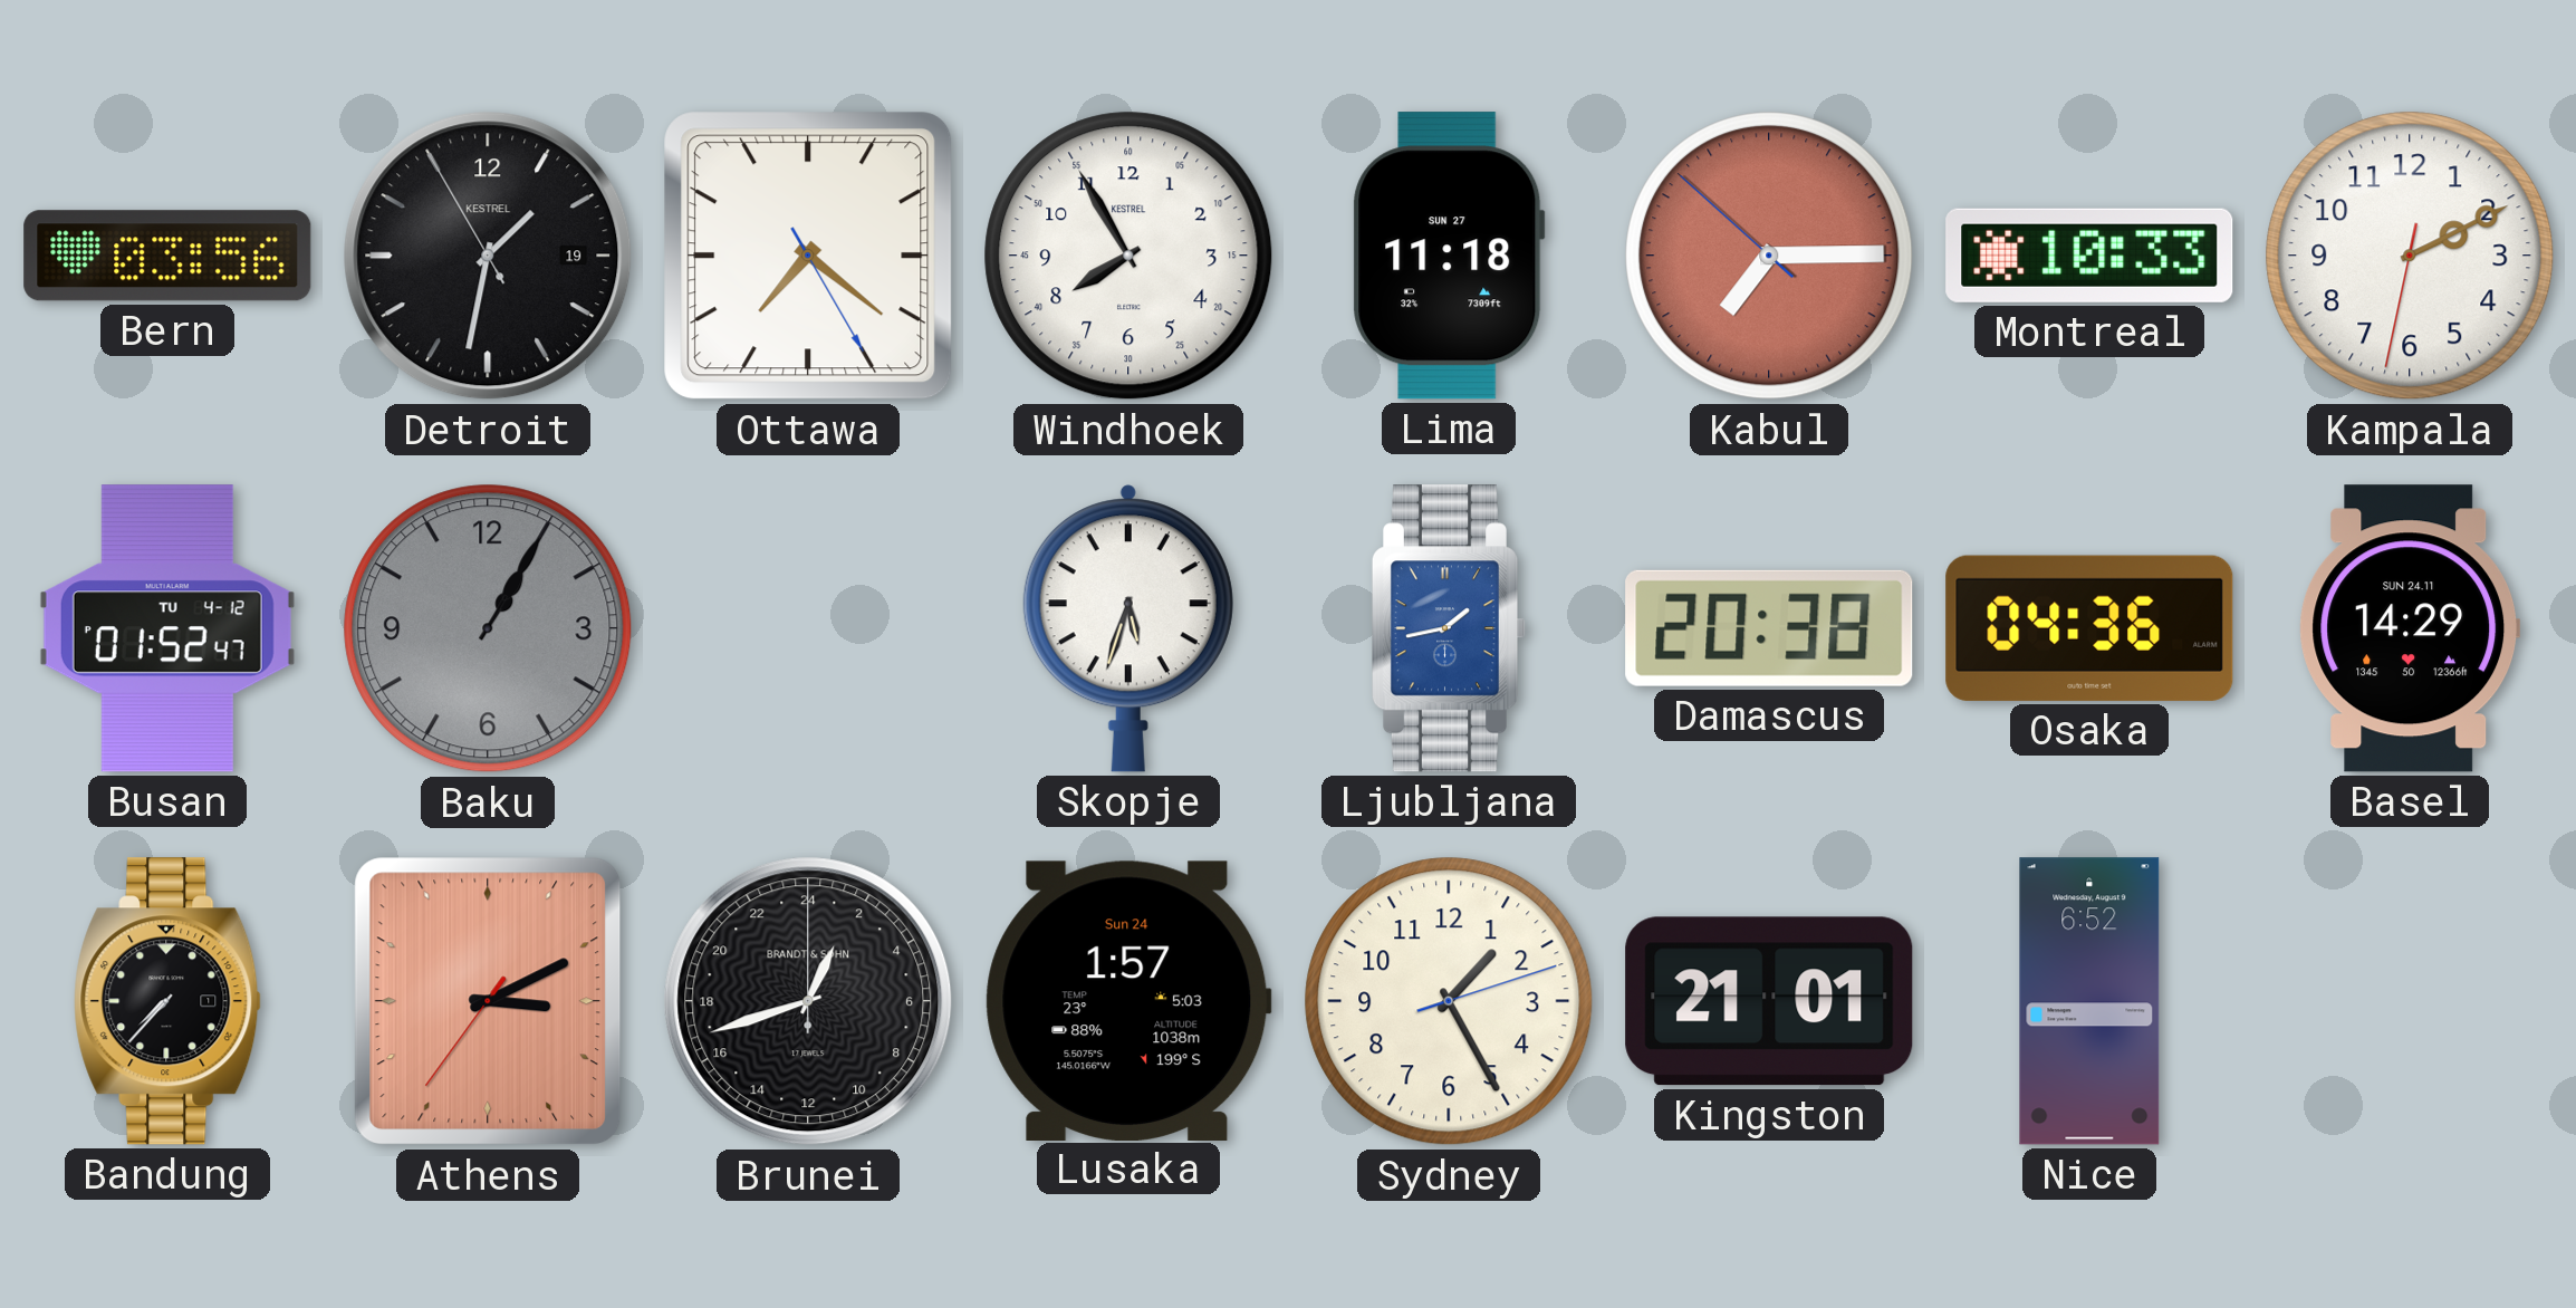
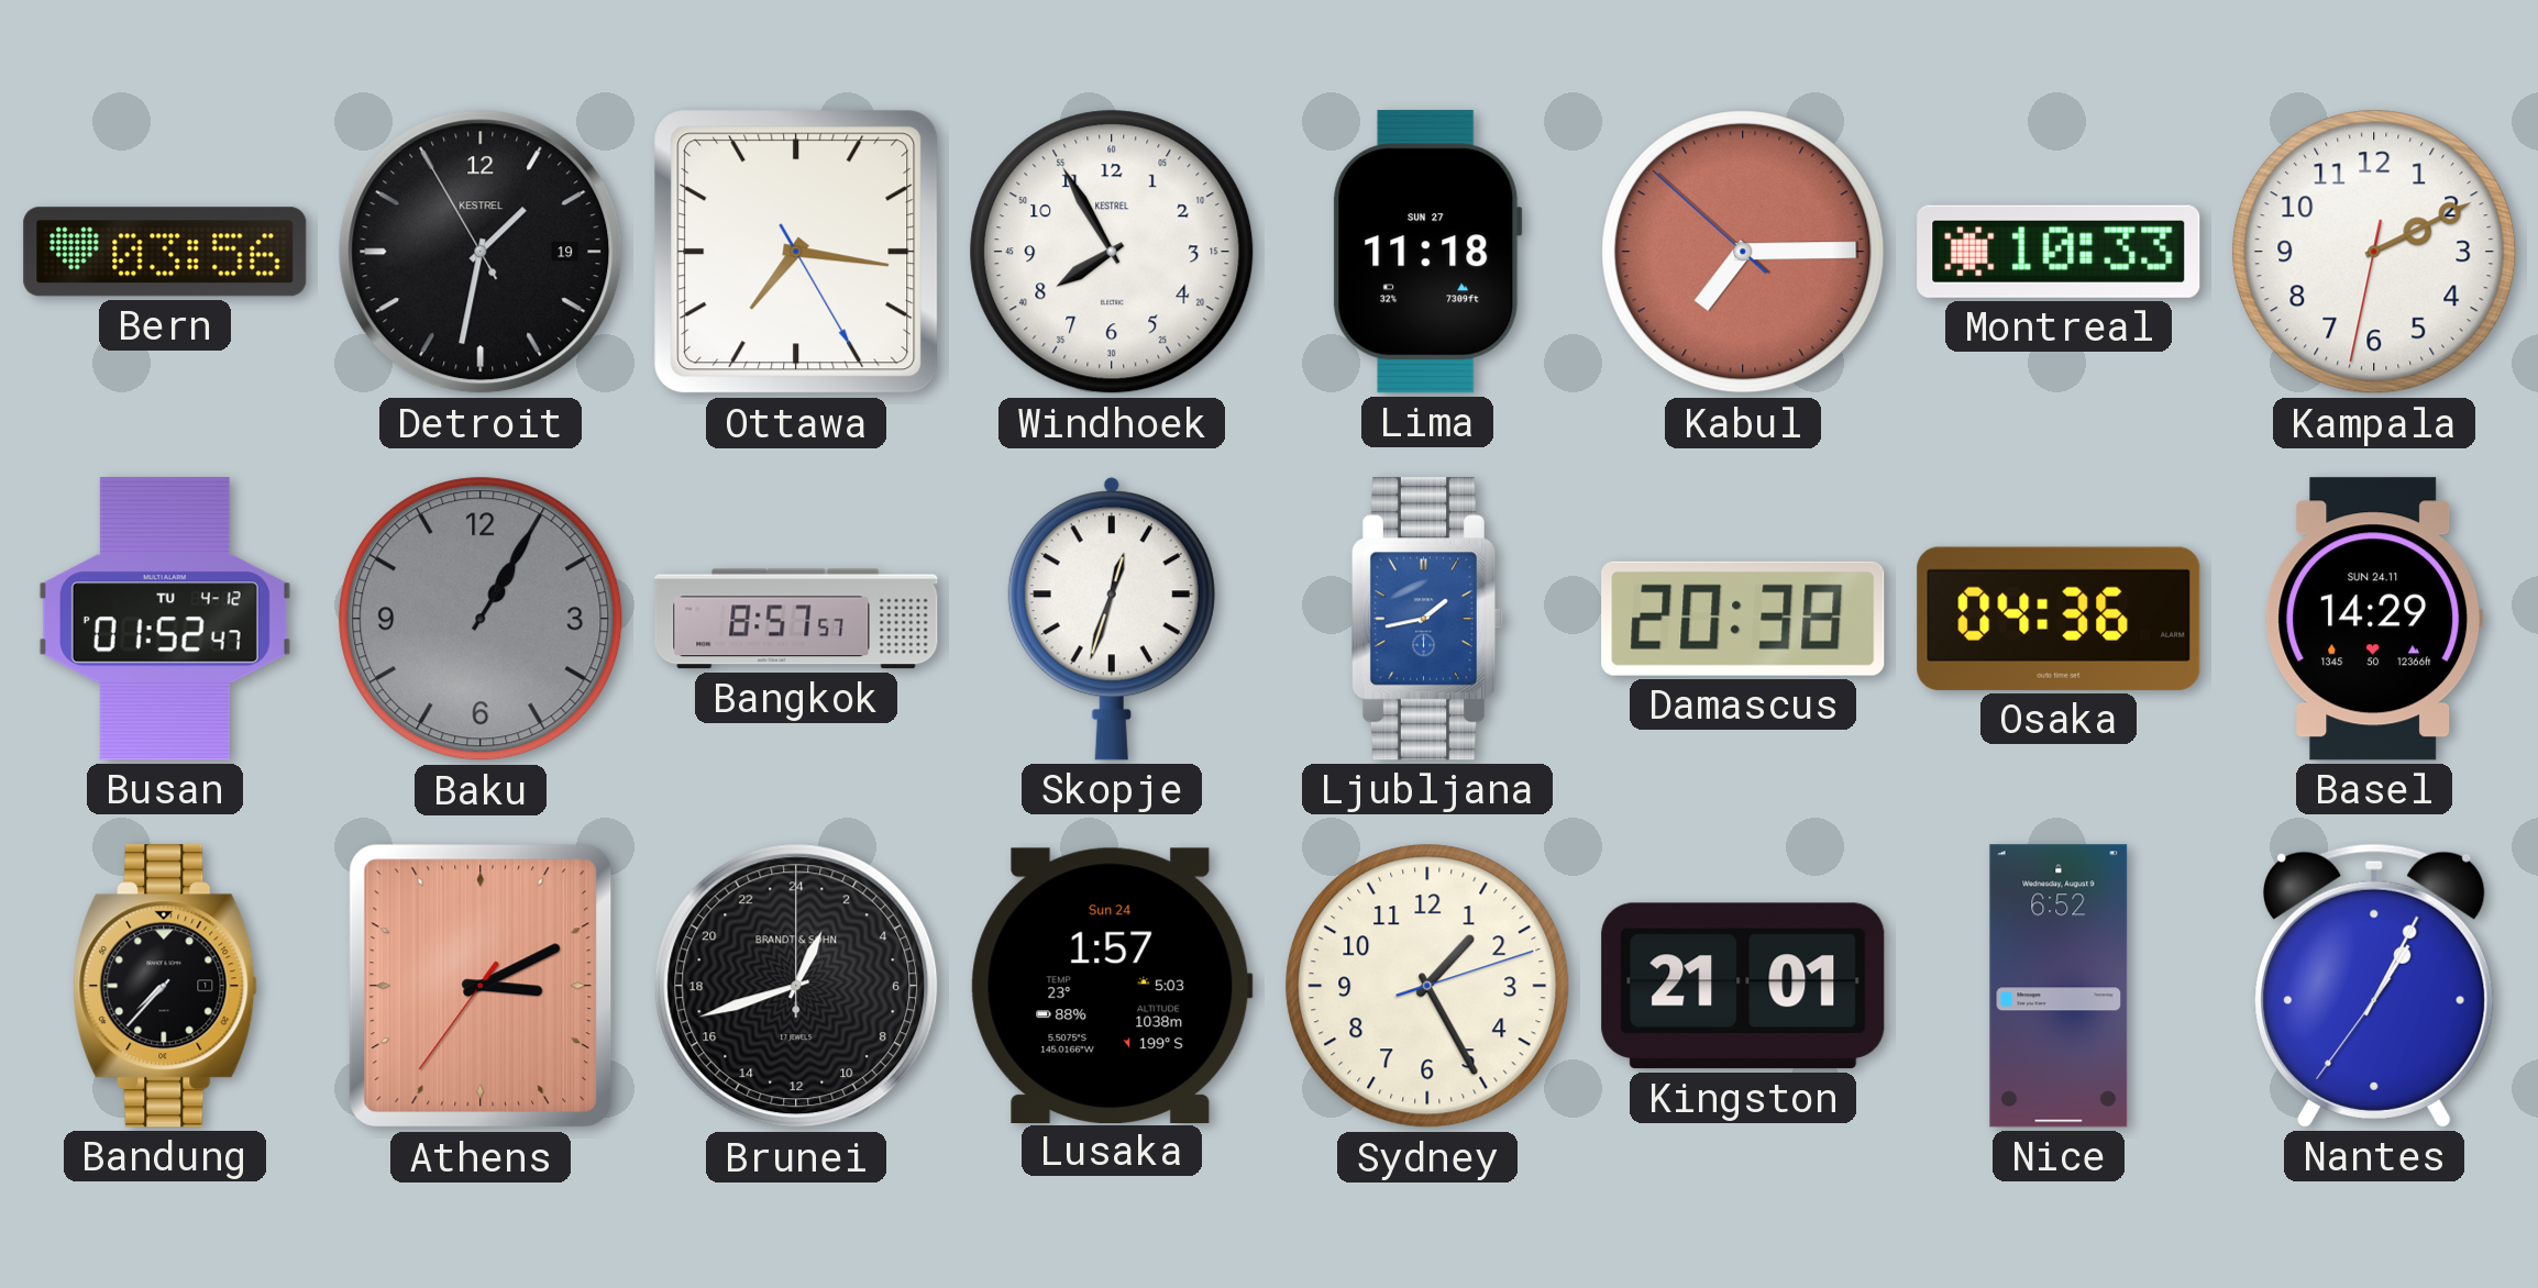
Ottawa: 7:21 -> 7:16
Bangkok: none -> 8:57
Skopje: 5:33 -> 12:33
Nantes: none -> 1:04
